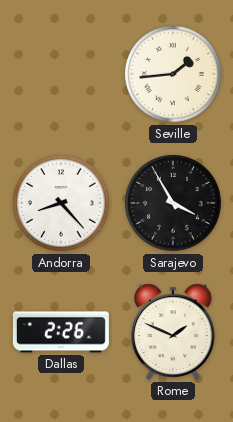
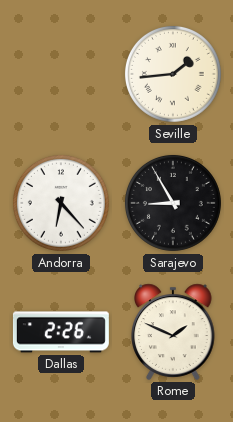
Andorra: 8:23 -> 6:23
Sarajevo: 3:55 -> 8:55
